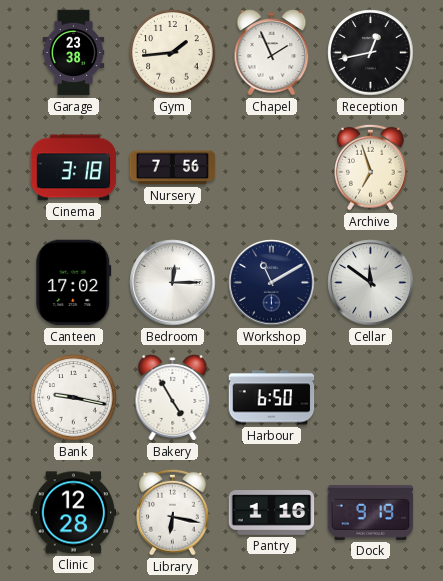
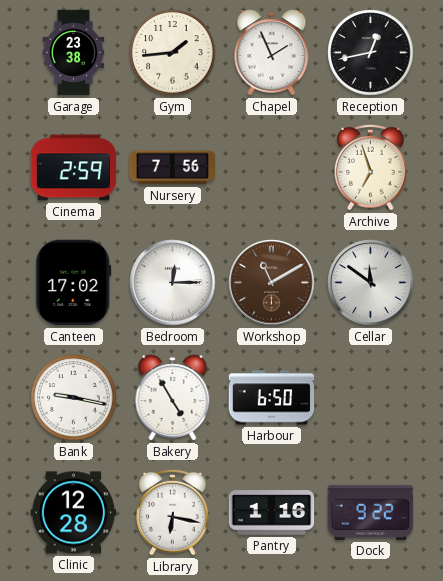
Cinema: 3:18 -> 2:59
Workshop dial: navy -> brown
Dock: 9:19 -> 9:22
